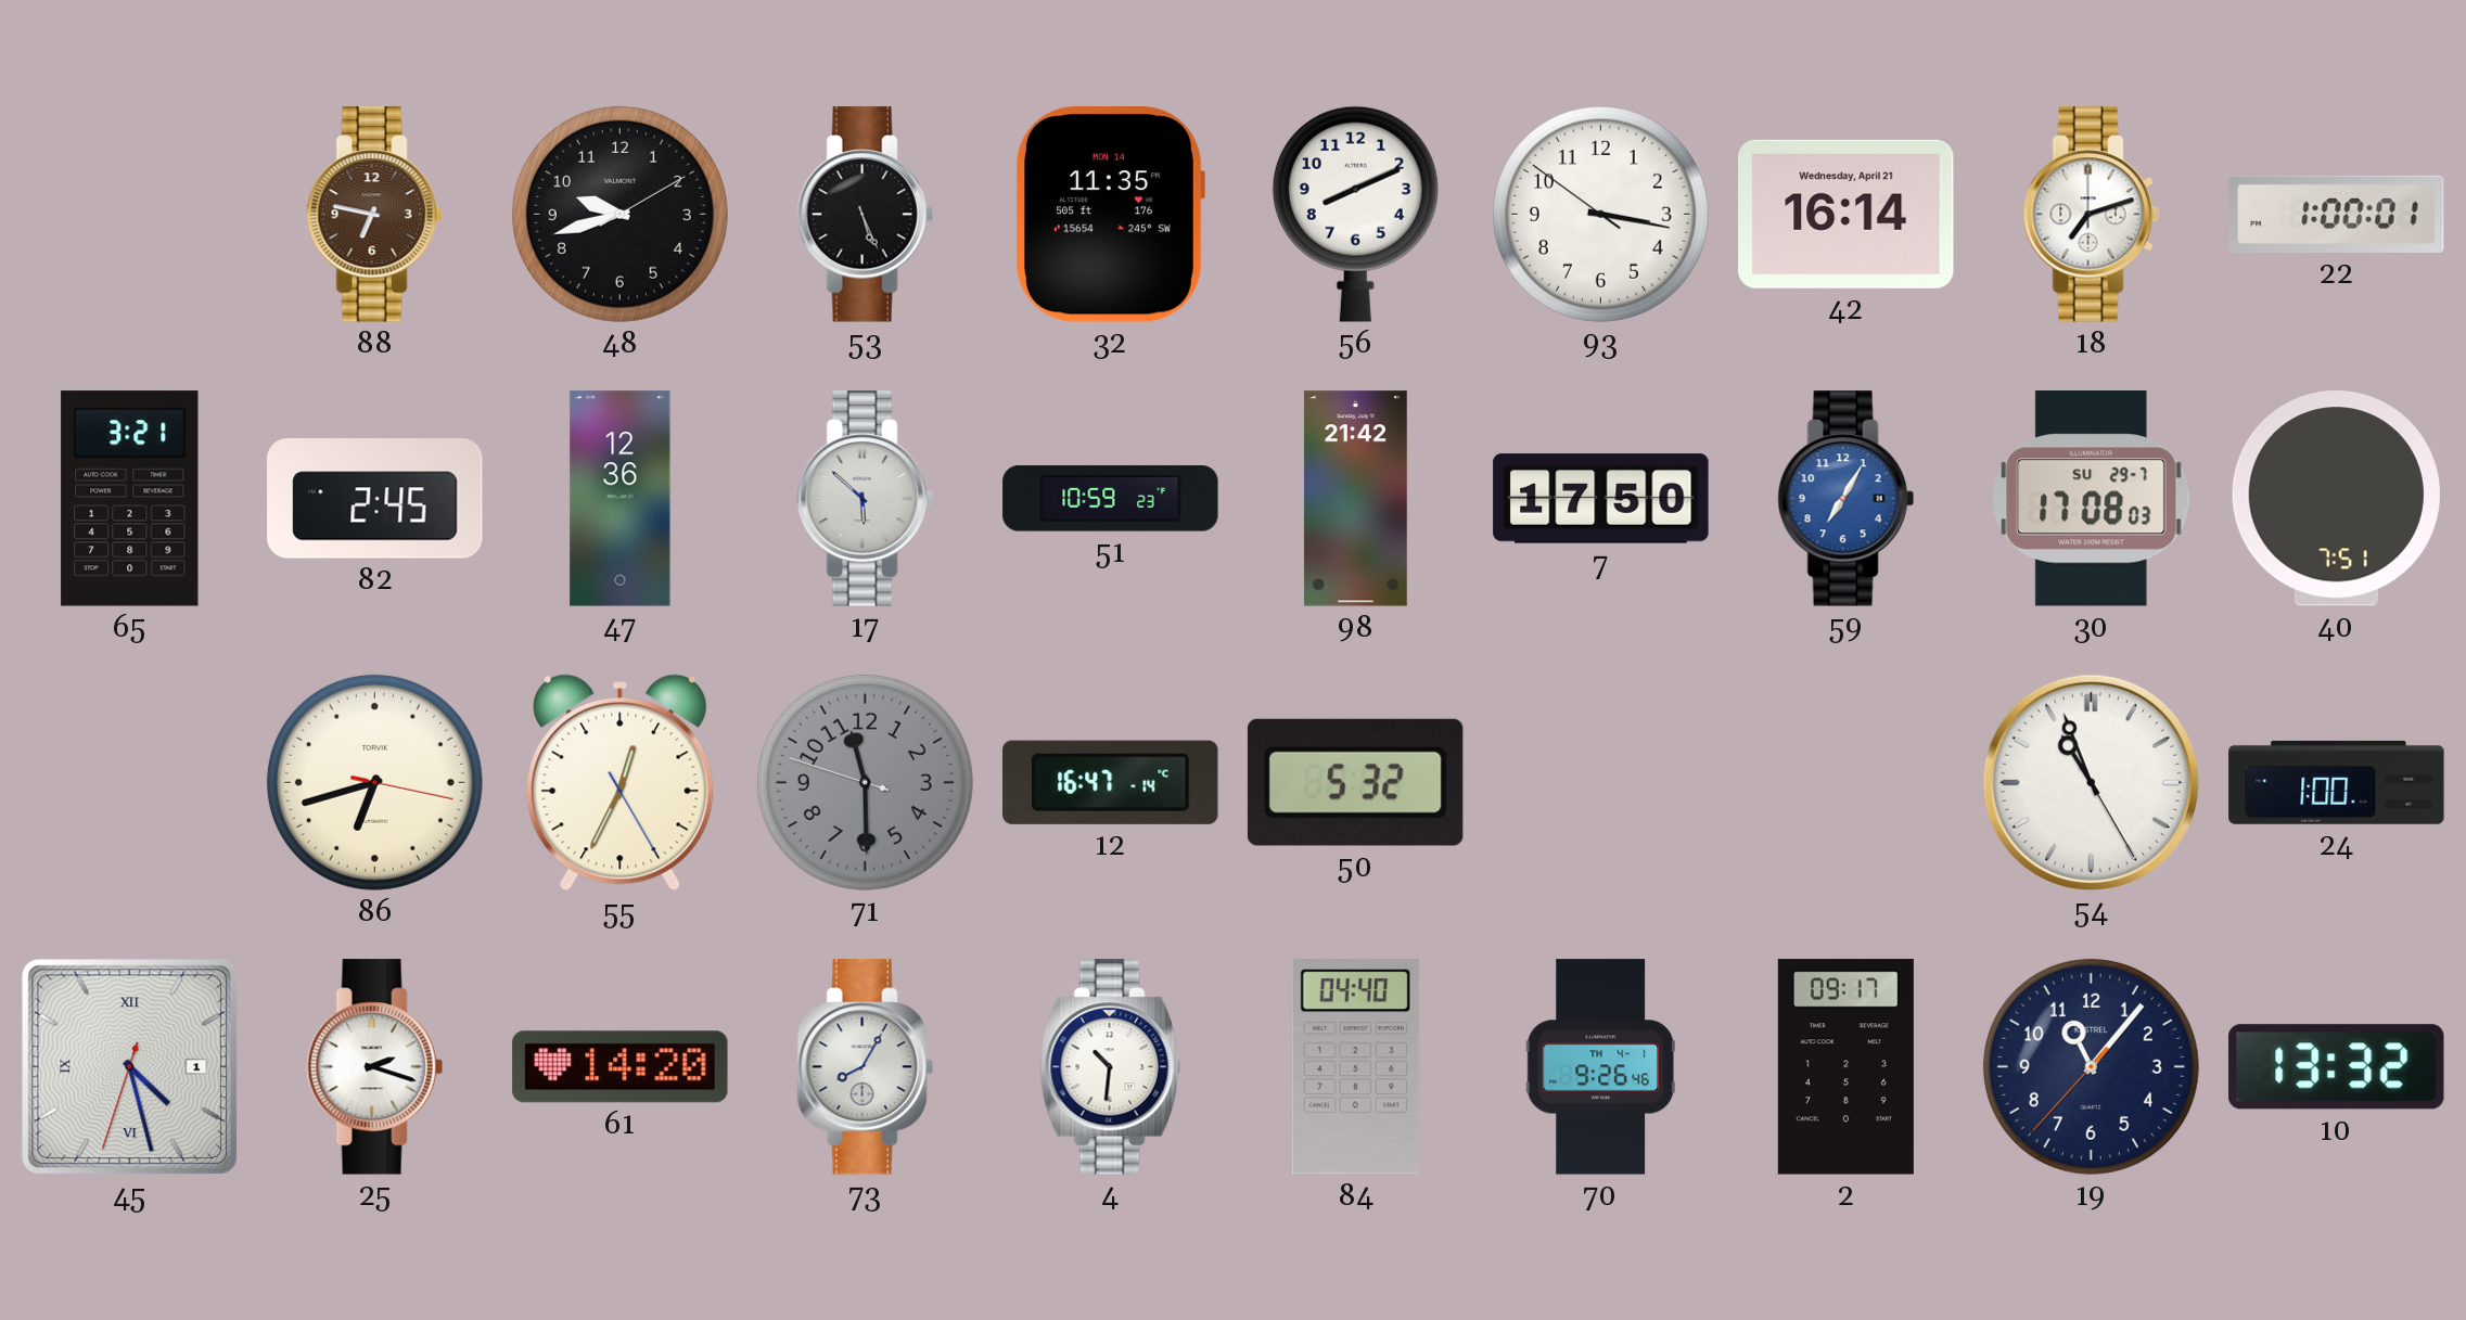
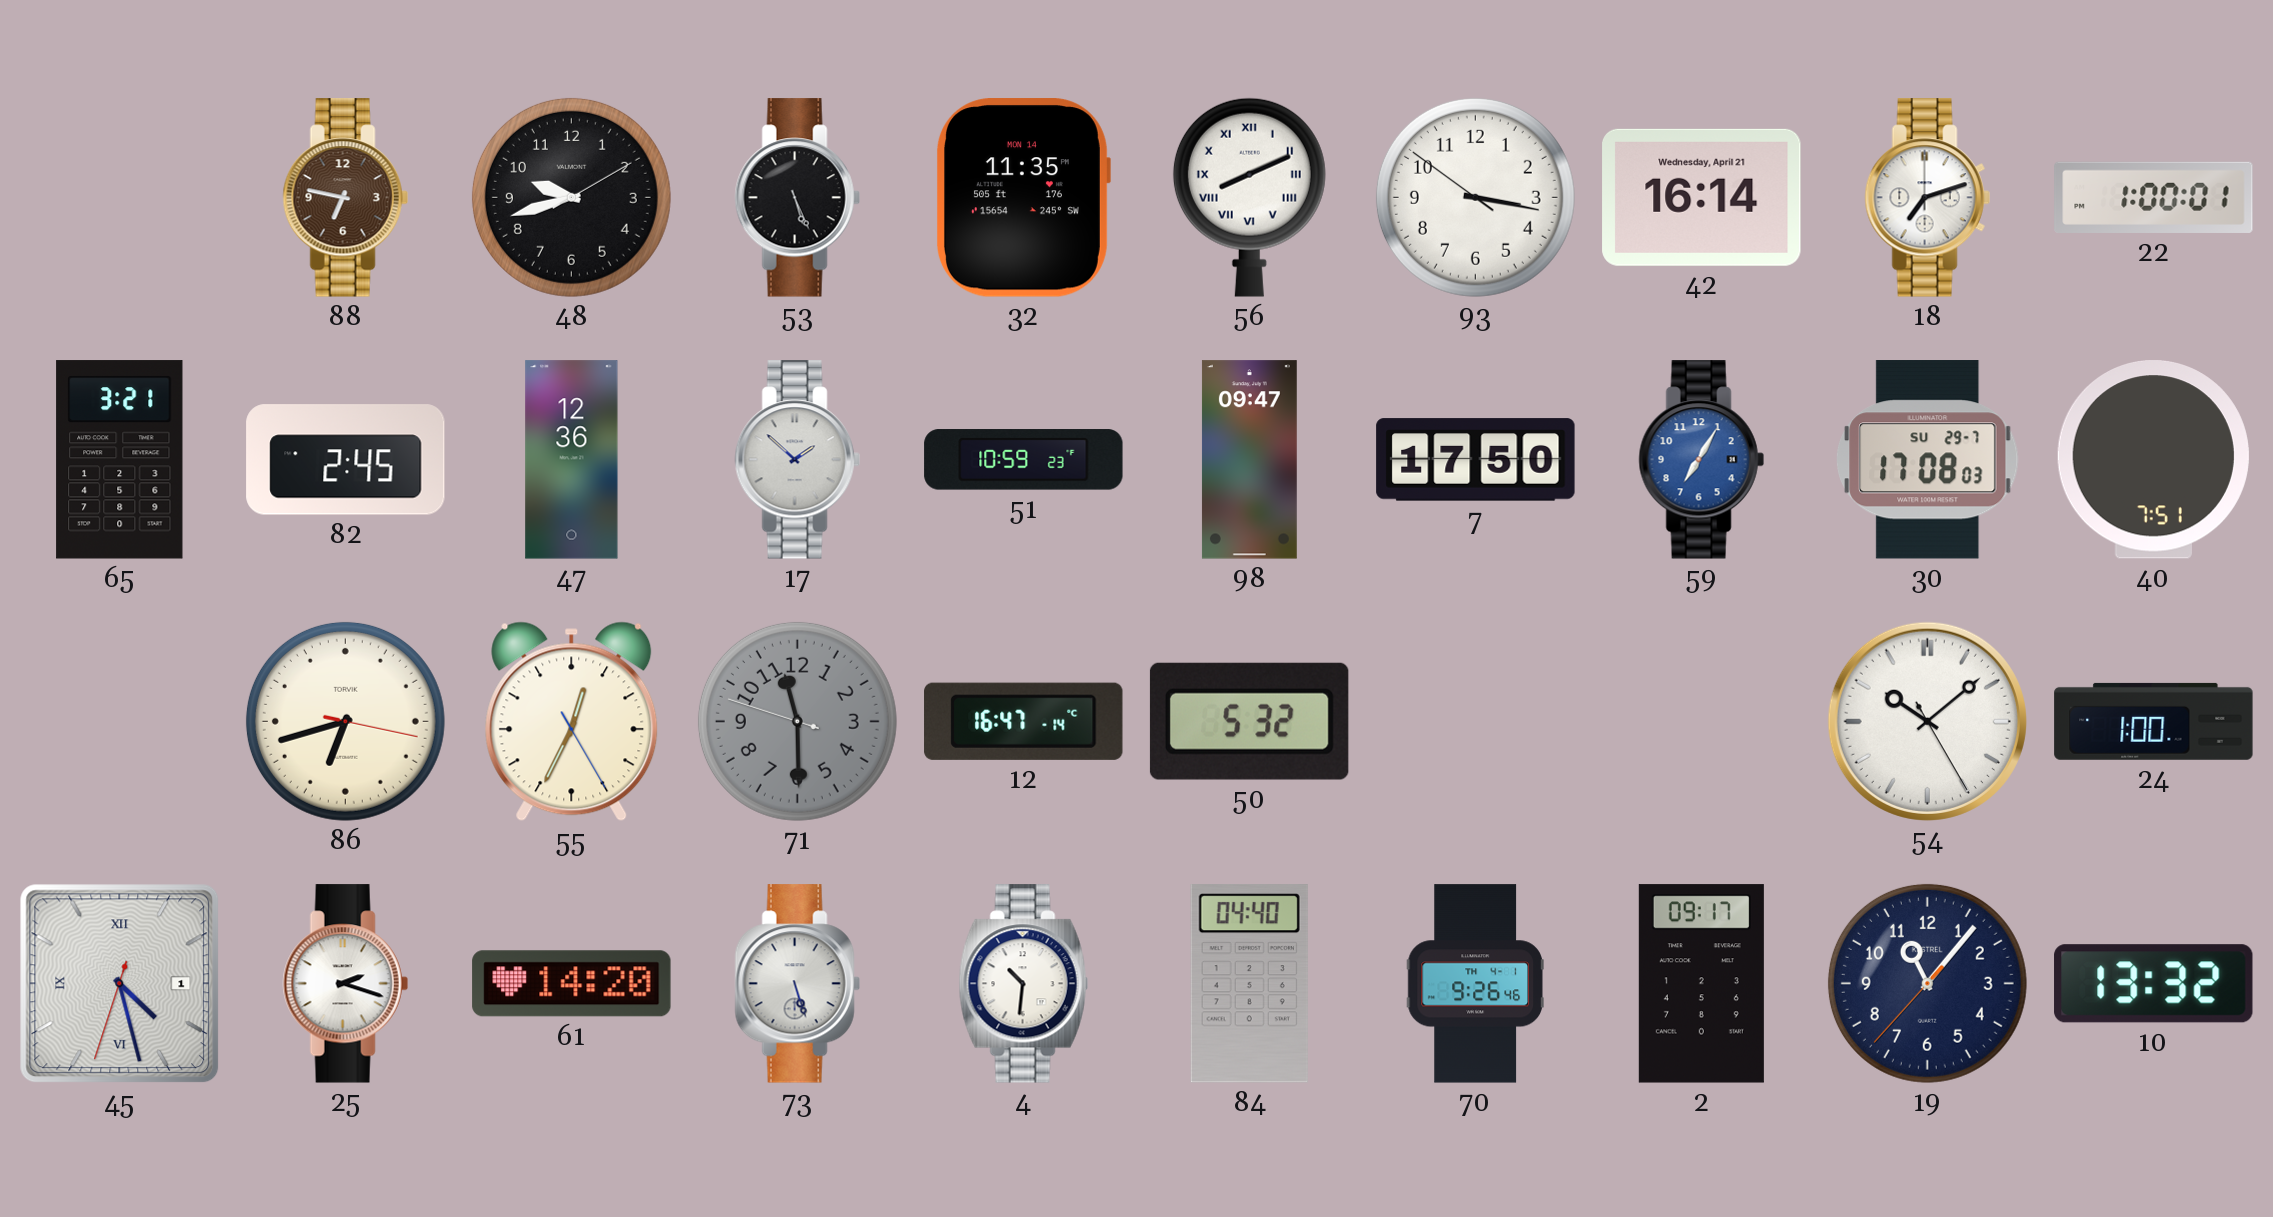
56 numerals: Arabic -> Roman
17: 5:52 -> 1:52
98: 21:42 -> 09:47
54: 10:56 -> 10:08
73: 8:05 -> 5:27
